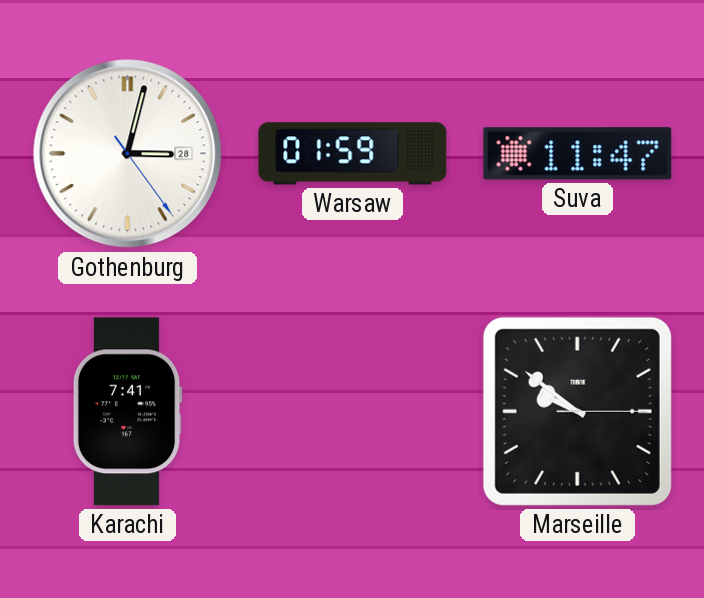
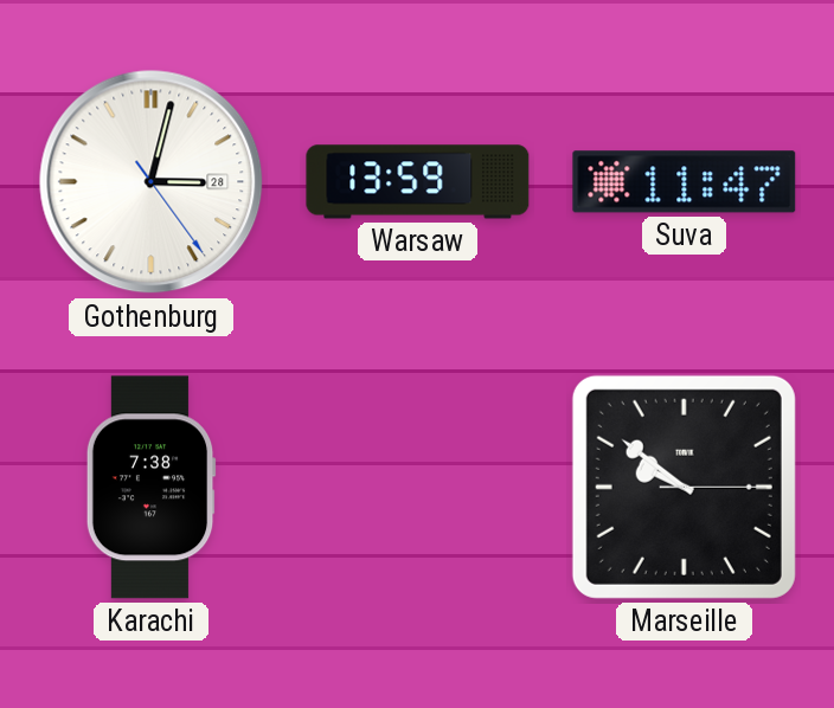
Warsaw: 01:59 -> 13:59
Karachi: 7:41 -> 7:38
